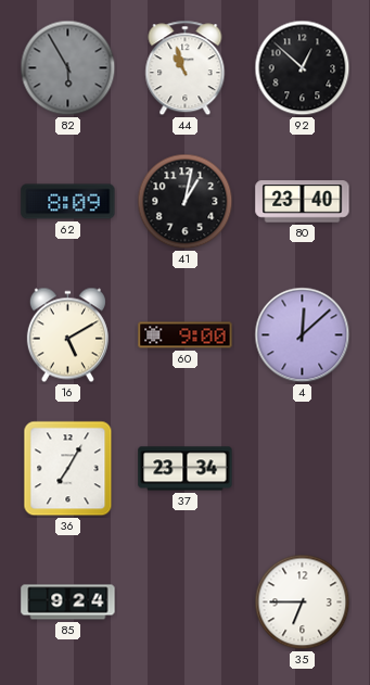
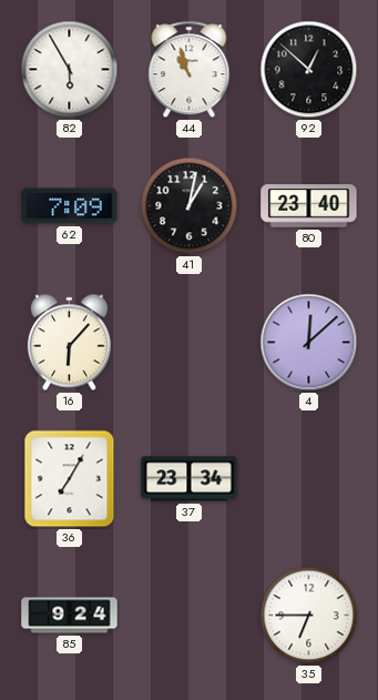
82 dial: grey -> white
62: 8:09 -> 7:09
16: 5:10 -> 6:07
60: 9:00 -> none
